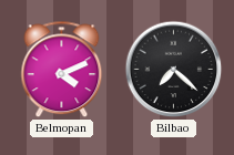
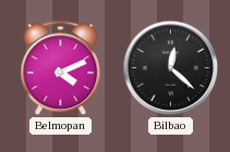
Bilbao: 7:22 -> 12:22
